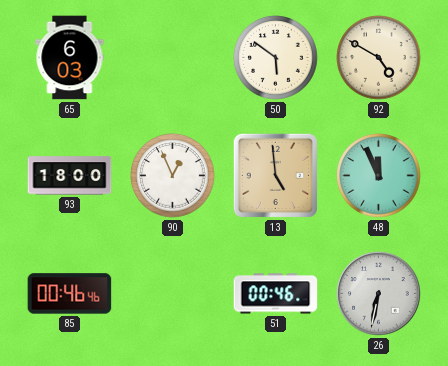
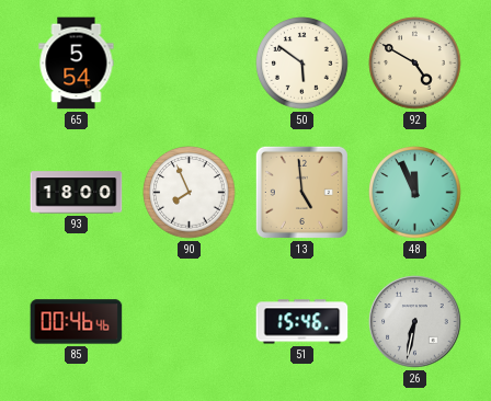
65: 6:03 -> 5:54
90: 12:56 -> 7:56
51: 00:46 -> 15:46
